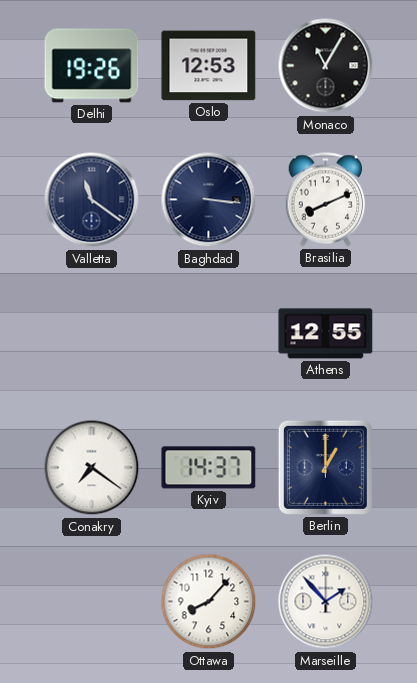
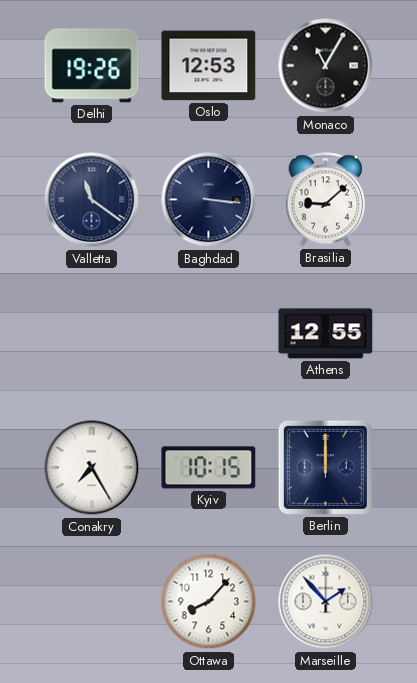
Brasilia: 8:11 -> 9:08
Conakry: 7:21 -> 7:25
Kyiv: 14:37 -> 10:15
Berlin: 1:00 -> 12:00
